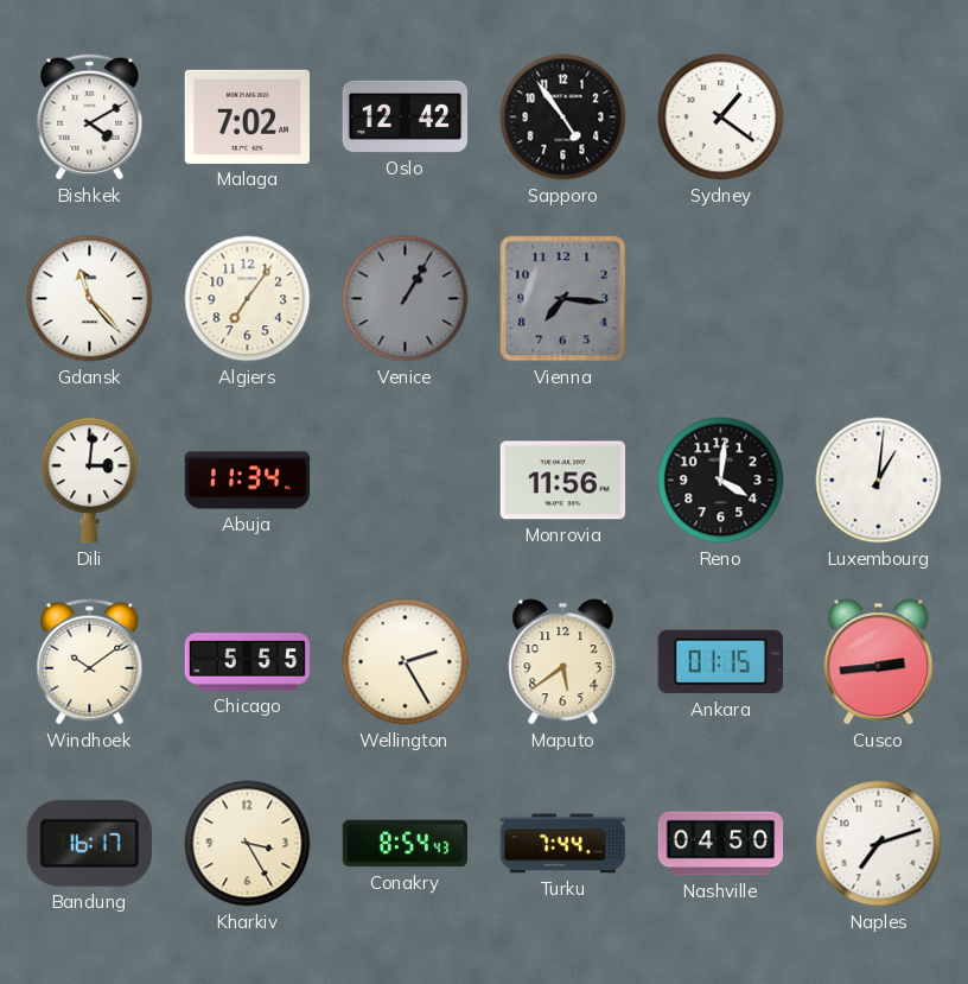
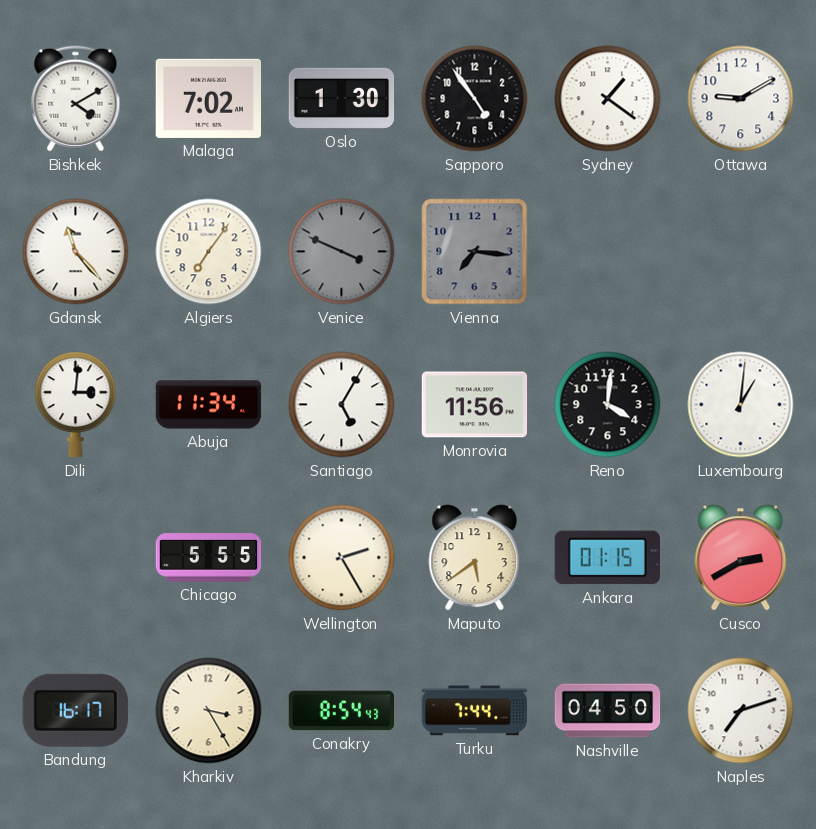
Oslo: 12:42 -> 1:30
Ottawa: none -> 9:10
Venice: 1:05 -> 3:49
Santiago: none -> 5:05
Windhoek: 10:09 -> none
Cusco: 2:44 -> 2:40
